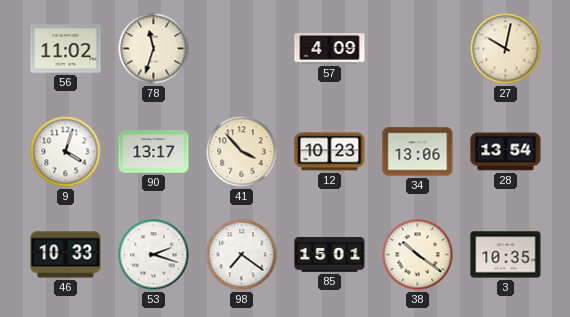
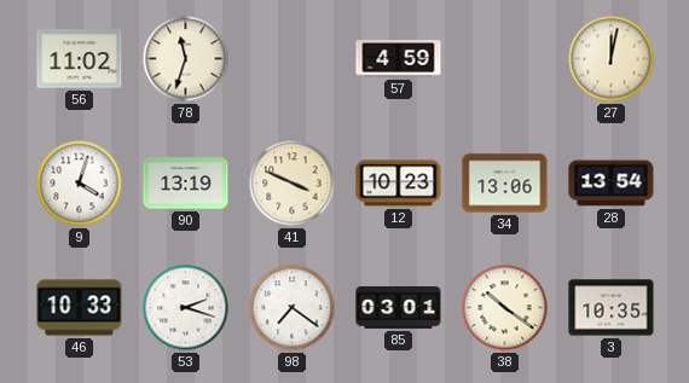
57: 4:09 -> 4:59
27: 10:02 -> 12:02
90: 13:17 -> 13:19
41: 3:53 -> 3:49
85: 15:01 -> 03:01
